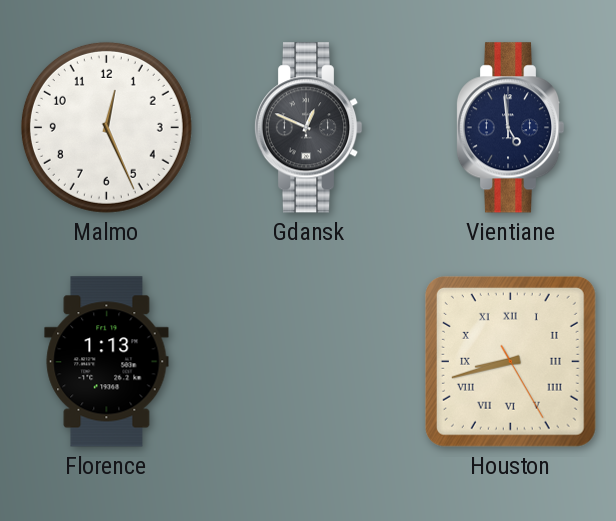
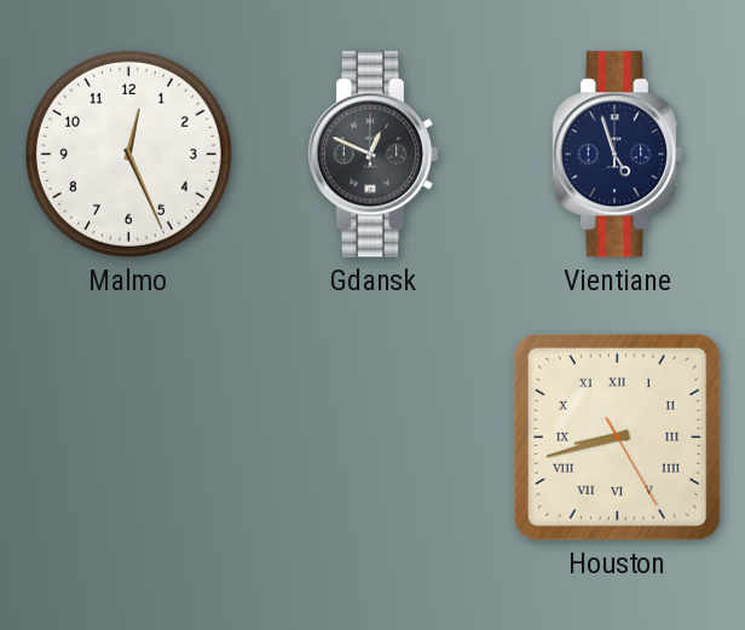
Vientiane: 4:59 -> 4:57
Florence: 1:13 -> none
